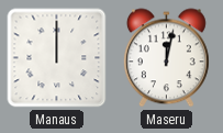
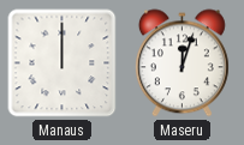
Maseru: 12:02 -> 12:03
